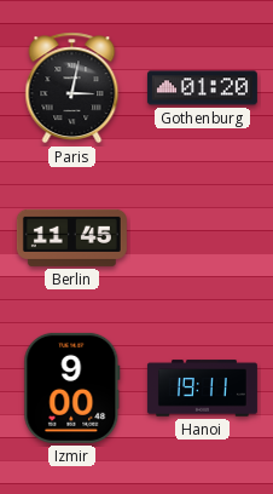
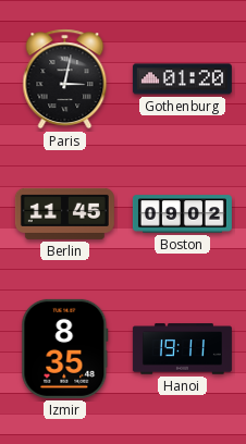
Boston: none -> 09:02
Izmir: 9:00 -> 8:35
